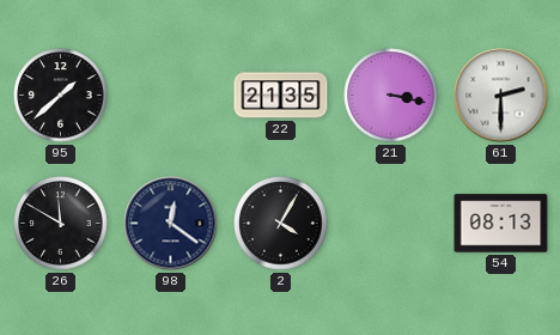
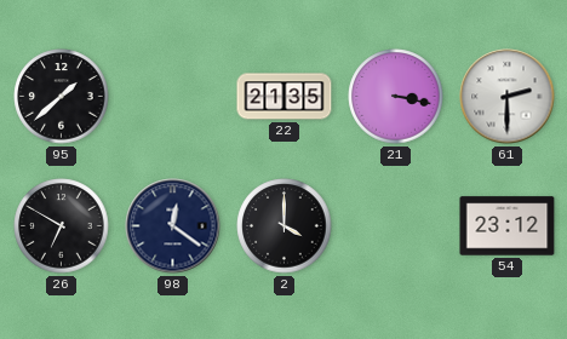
26: 11:50 -> 6:50
2: 4:05 -> 4:00
54: 08:13 -> 23:12
